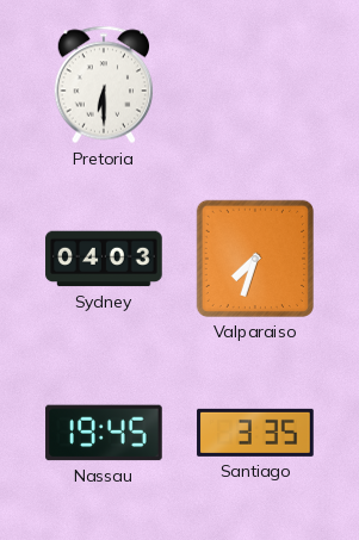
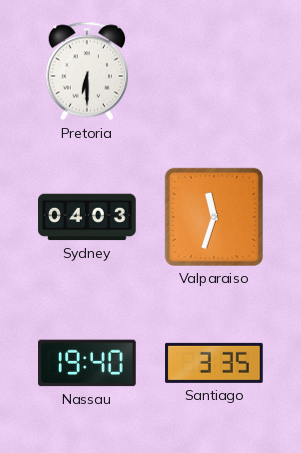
Valparaiso: 7:33 -> 11:33
Nassau: 19:45 -> 19:40
